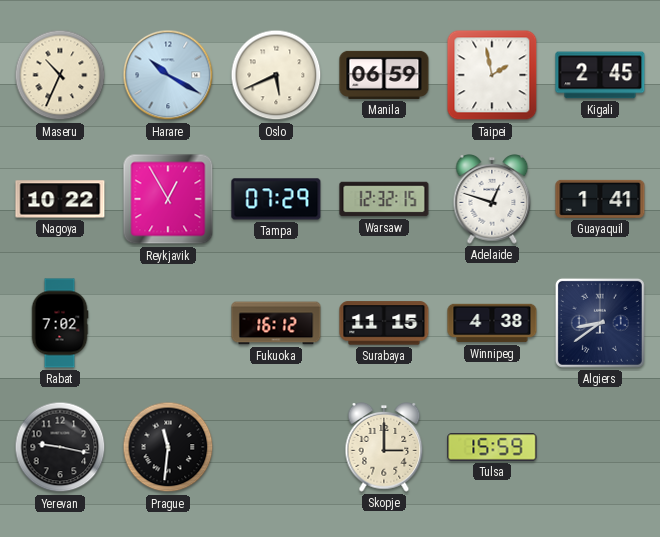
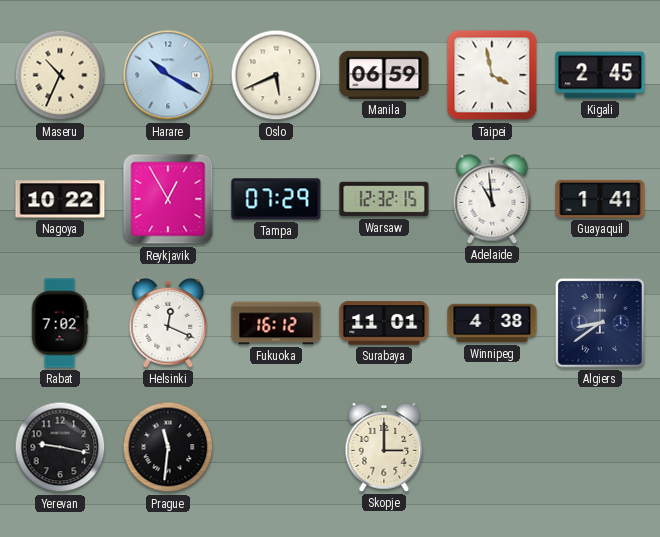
Taipei: 1:58 -> 3:58
Adelaide: 12:48 -> 10:59
Helsinki: none -> 12:19
Surabaya: 11:15 -> 11:01
Tulsa: 15:59 -> none
